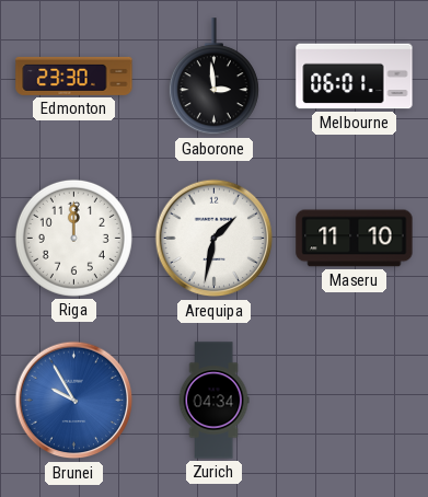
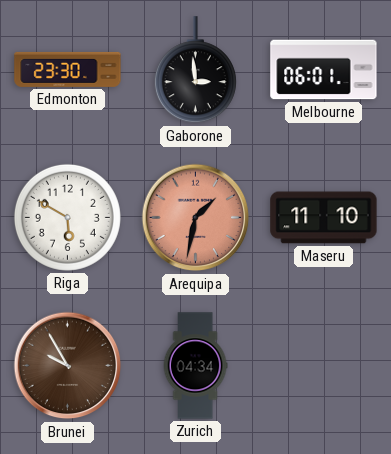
Riga: 12:00 -> 5:50
Arequipa dial: white -> salmon
Brunei dial: blue -> brown
